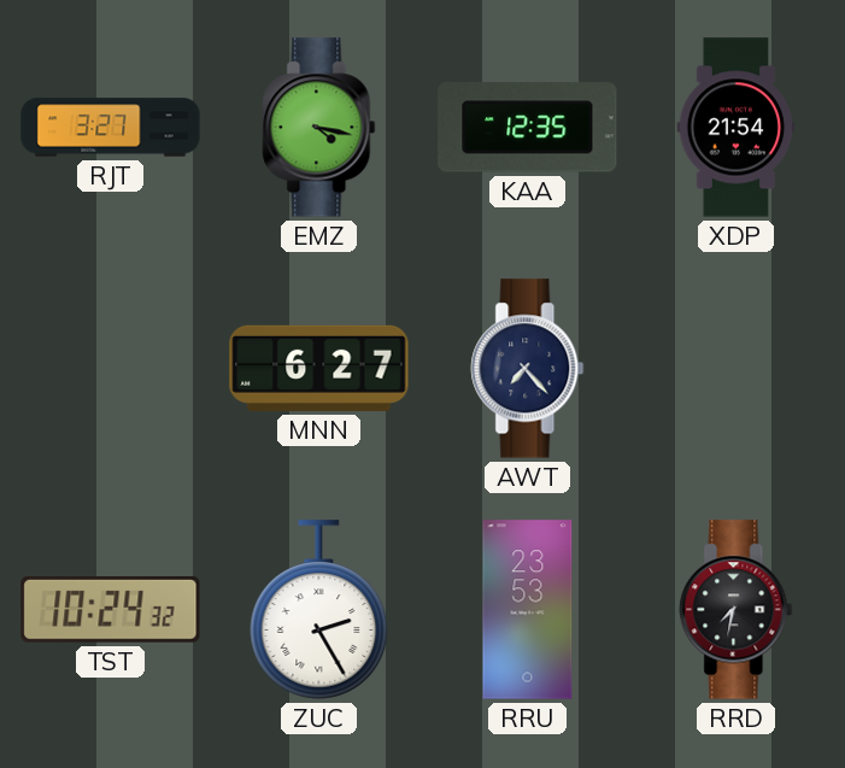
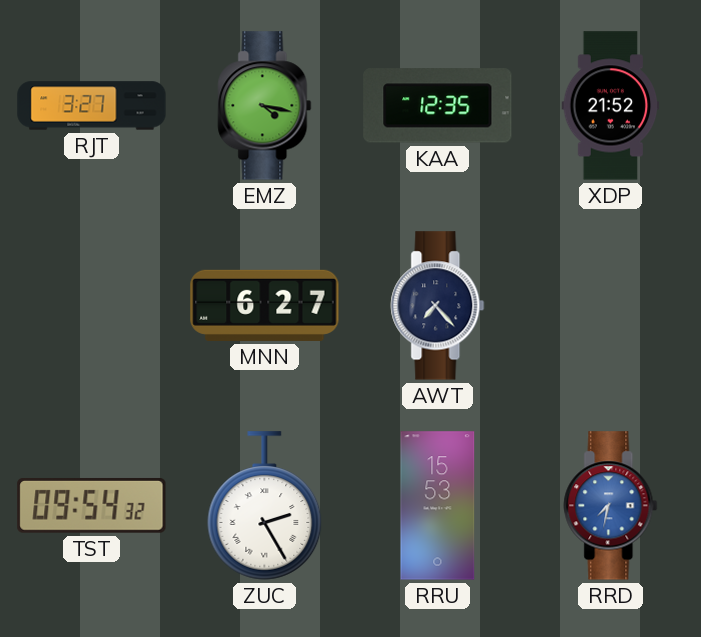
XDP: 21:54 -> 21:52
TST: 10:24 -> 09:54
RRU: 23:53 -> 15:53
RRD dial: black -> blue
